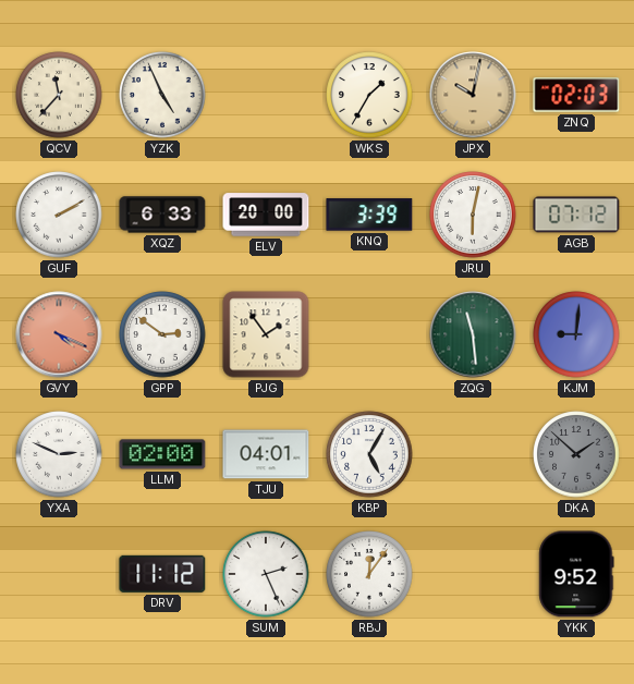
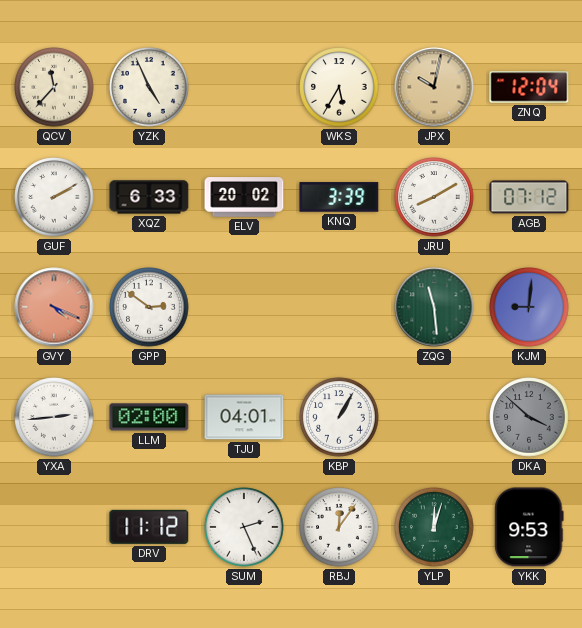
WKS: 1:35 -> 5:35
ZNQ: 02:03 -> 12:04
ELV: 20:00 -> 20:02
JRU: 6:02 -> 8:10
PJG: 1:54 -> none
YXA: 2:49 -> 2:44
KBP: 5:05 -> 1:05
DKA: 1:52 -> 3:52
YLP: none -> 12:03
YKK: 9:52 -> 9:53
